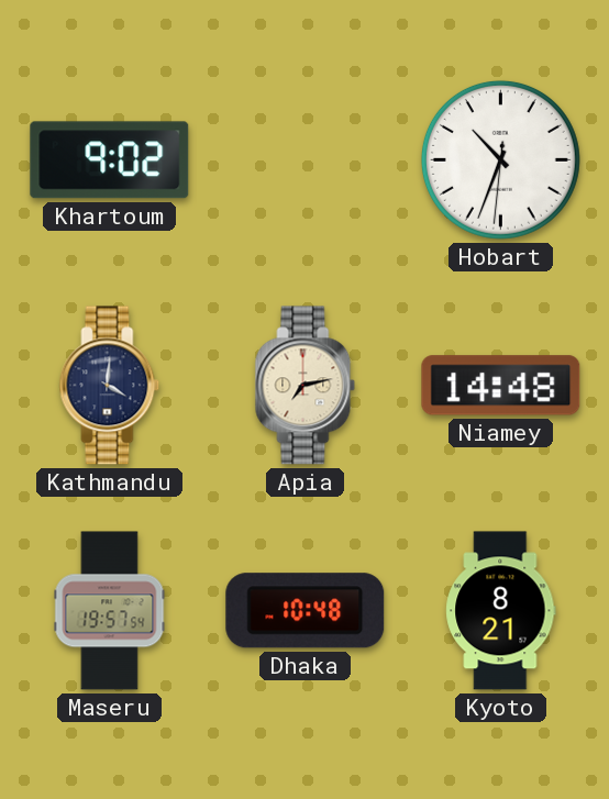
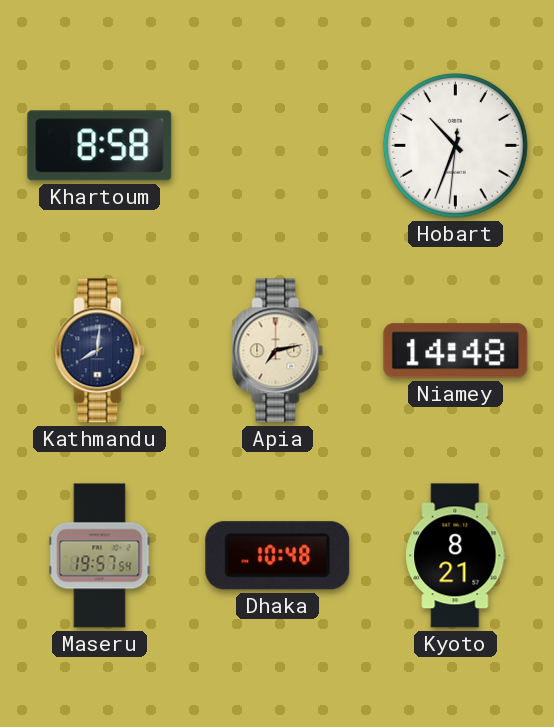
Khartoum: 9:02 -> 8:58
Kathmandu: 4:01 -> 8:01
